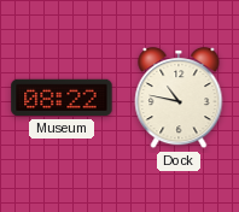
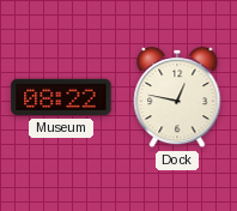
Dock: 10:47 -> 12:47
